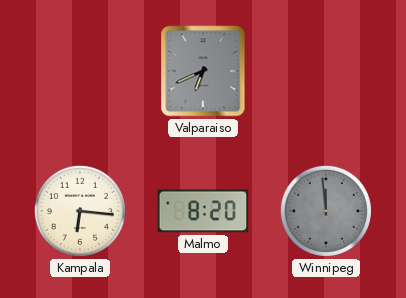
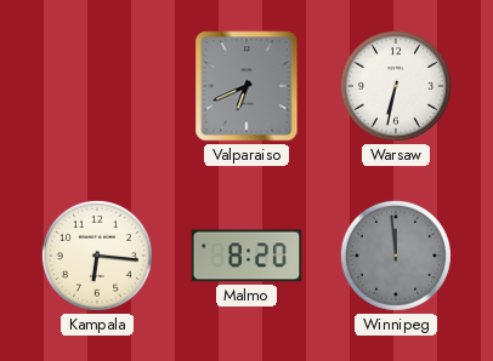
Warsaw: none -> 6:32
